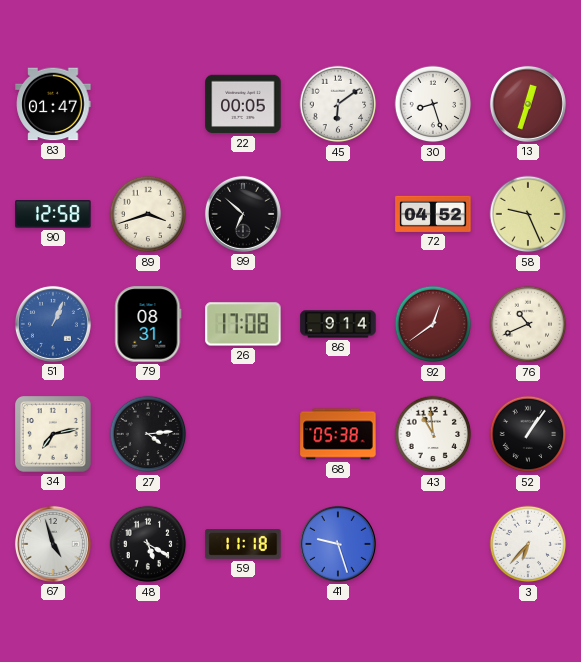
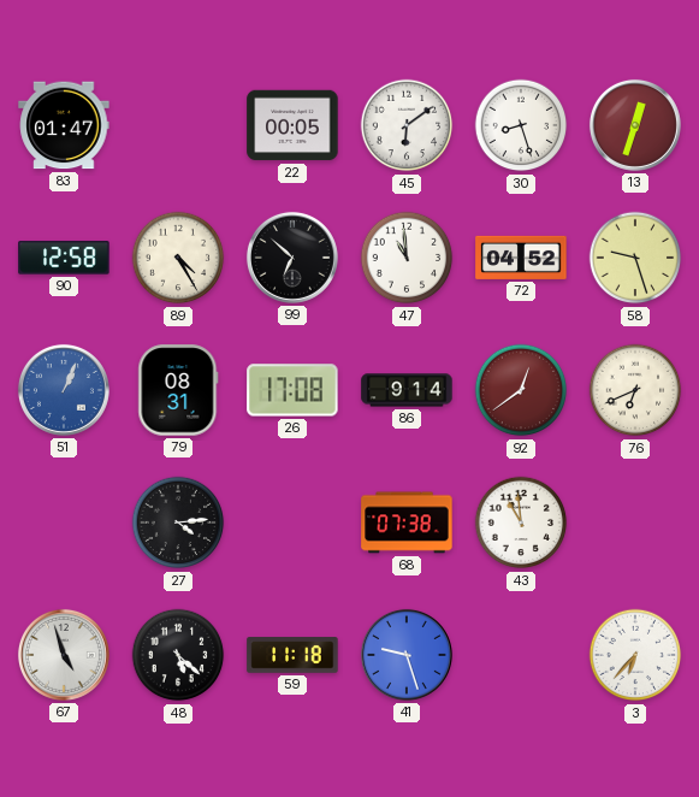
89: 3:42 -> 4:25
47: none -> 10:59
58: 9:26 -> 9:27
76: 10:41 -> 6:41
34: 7:13 -> none
68: 05:38 -> 07:38
52: 1:06 -> none
48: 5:20 -> 5:22
